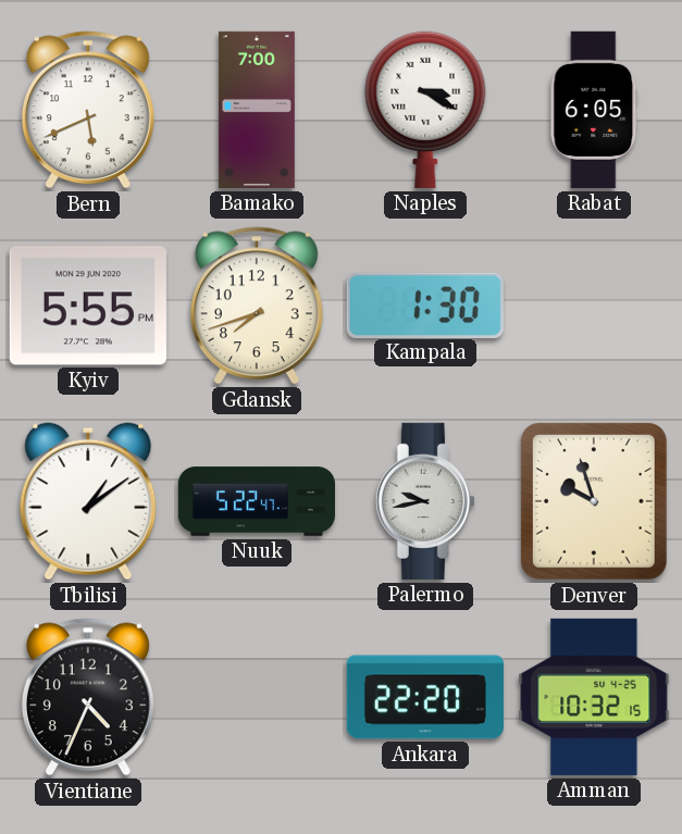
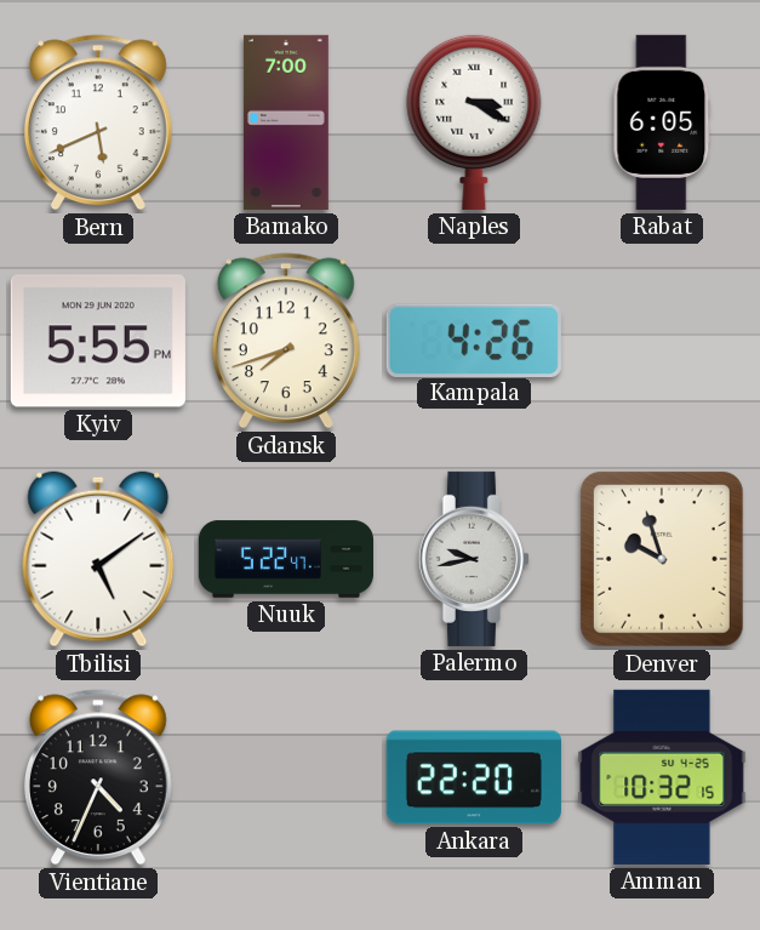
Kampala: 1:30 -> 4:26
Tbilisi: 1:09 -> 5:09
